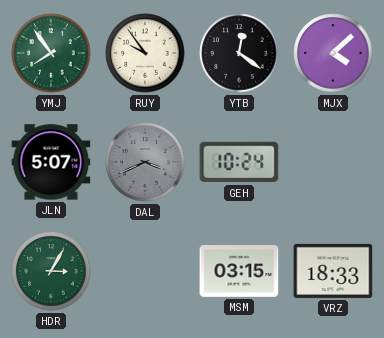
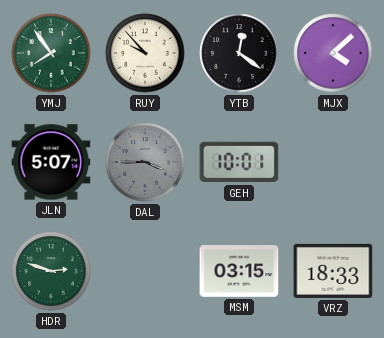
RUY: 9:54 -> 9:53
DAL: 3:41 -> 3:45
GEH: 10:24 -> 10:01
HDR: 3:05 -> 2:48
